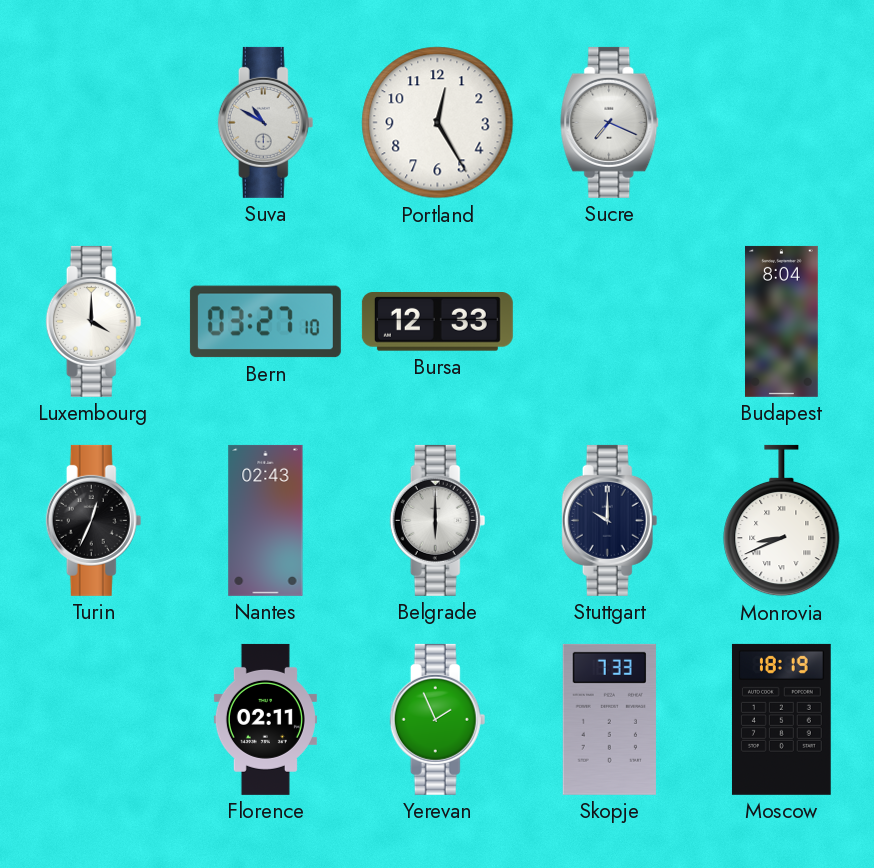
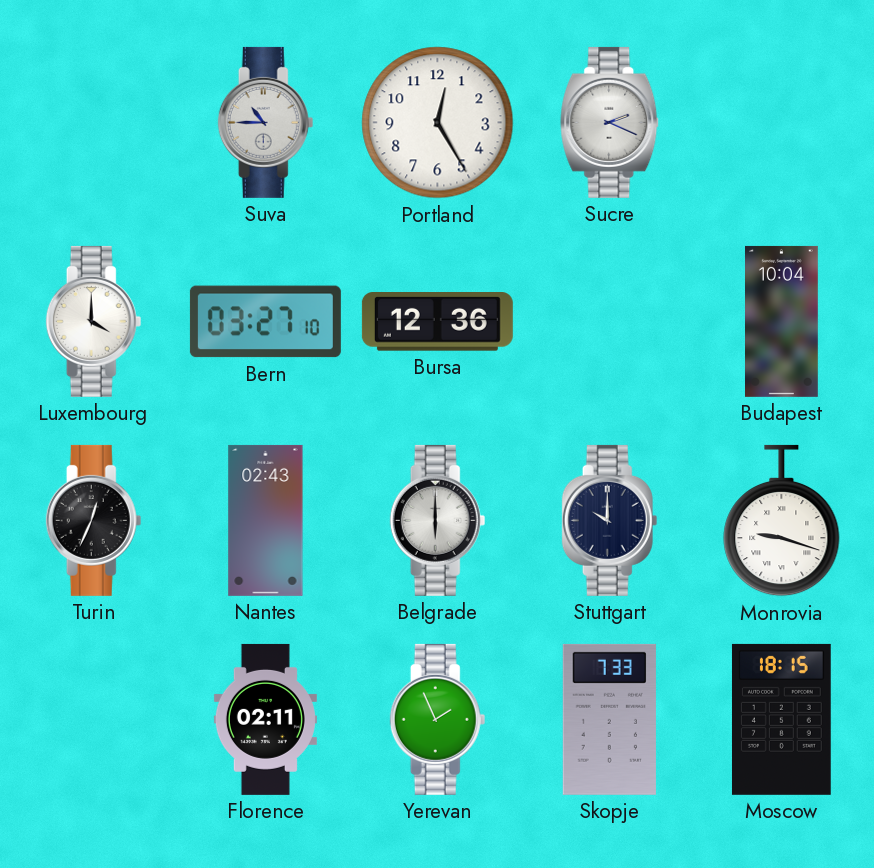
Suva: 10:50 -> 10:45
Sucre: 7:19 -> 2:19
Bursa: 12:33 -> 12:36
Budapest: 8:04 -> 10:04
Monrovia: 8:41 -> 9:18
Moscow: 18:19 -> 18:15
